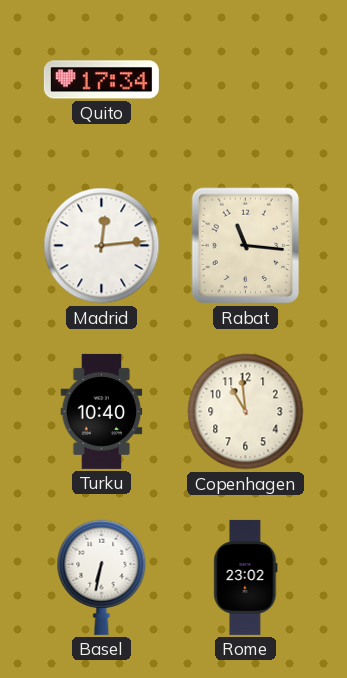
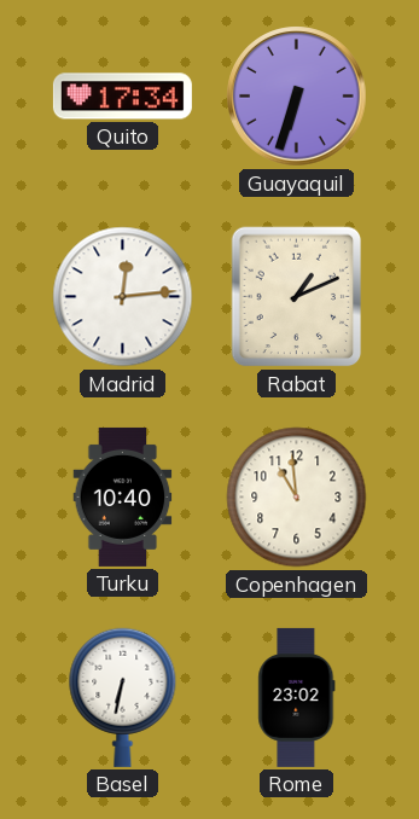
Guayaquil: none -> 6:33
Rabat: 11:16 -> 1:11
